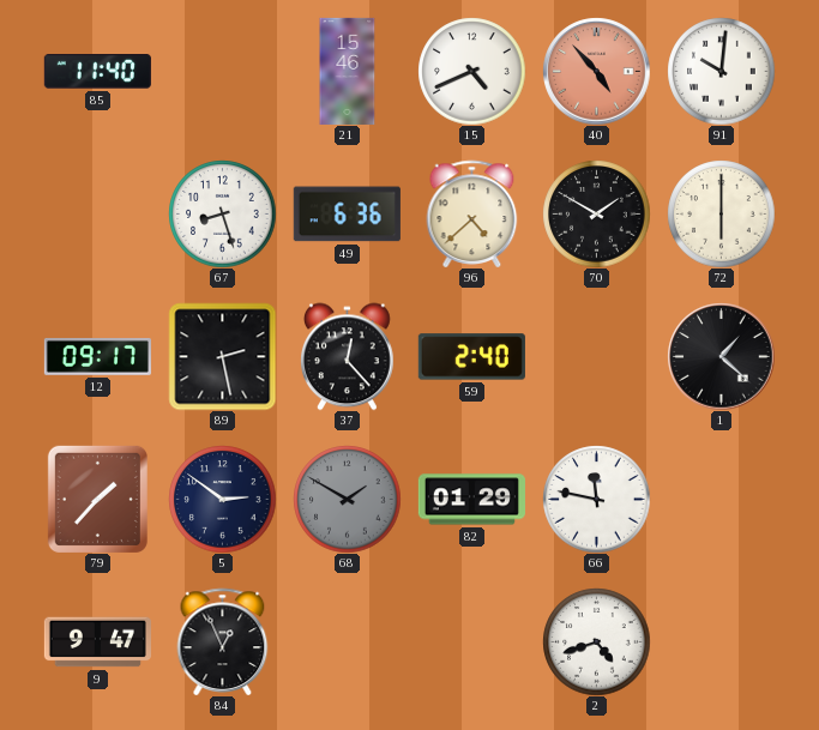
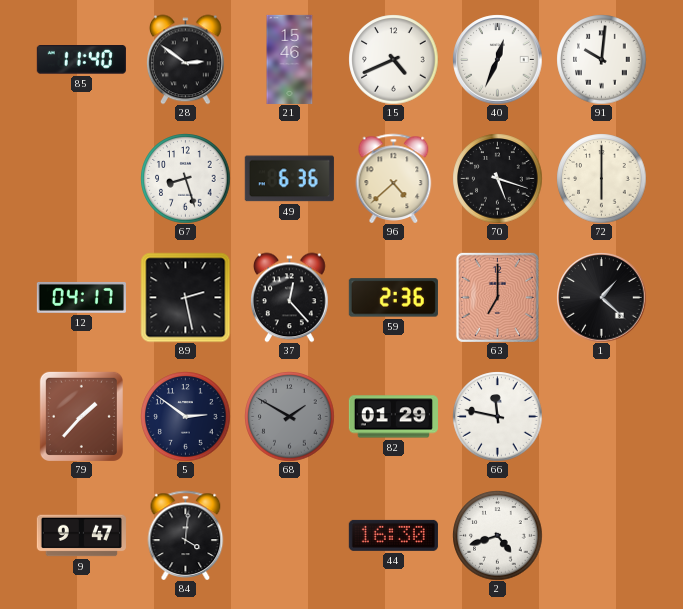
28: none -> 2:51
40: 4:53 -> 12:34
40 dial: salmon -> white
70: 1:50 -> 5:18
12: 09:17 -> 04:17
59: 2:40 -> 2:36
63: none -> 7:00
84: 12:56 -> 4:01
44: none -> 16:30
